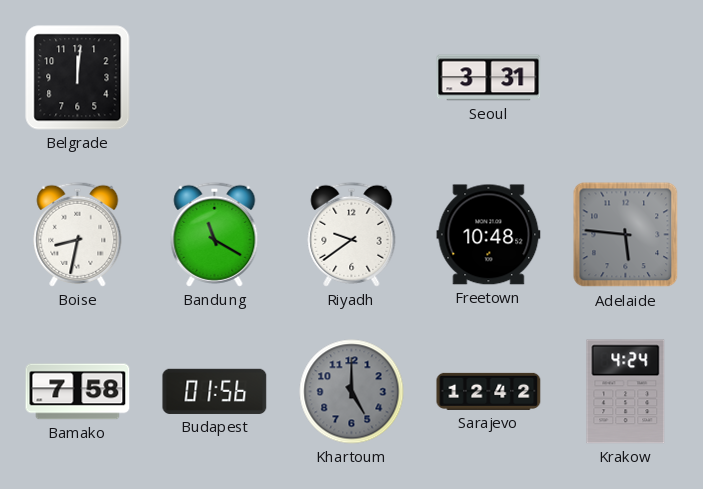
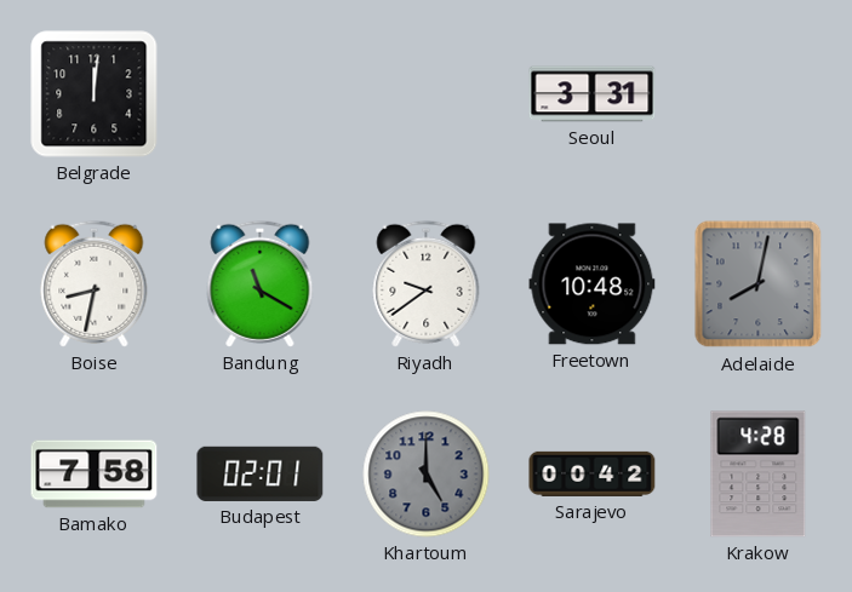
Adelaide: 5:46 -> 8:02
Budapest: 01:56 -> 02:01
Sarajevo: 12:42 -> 00:42
Krakow: 4:24 -> 4:28
